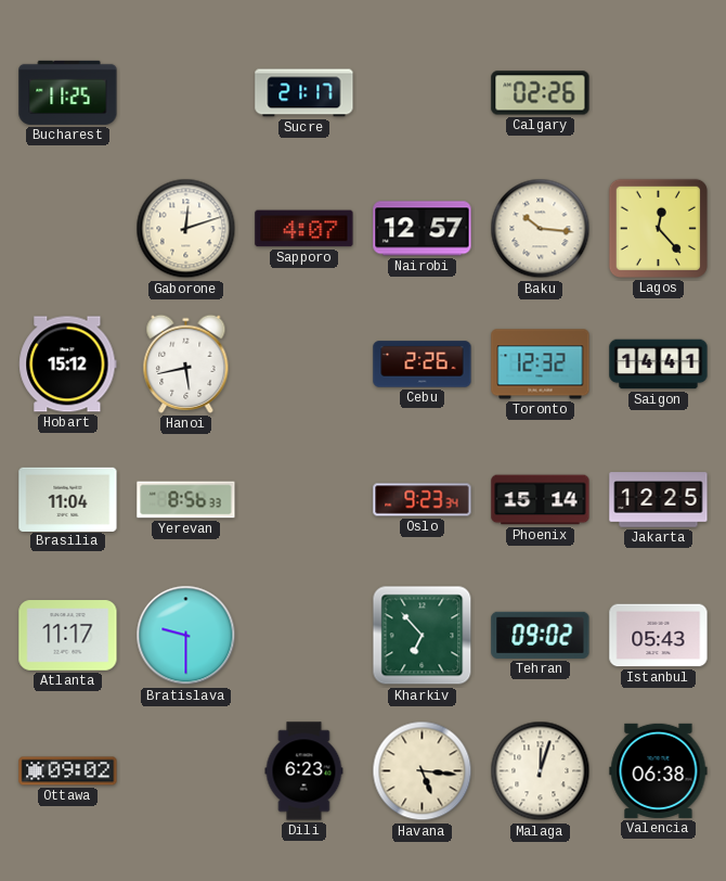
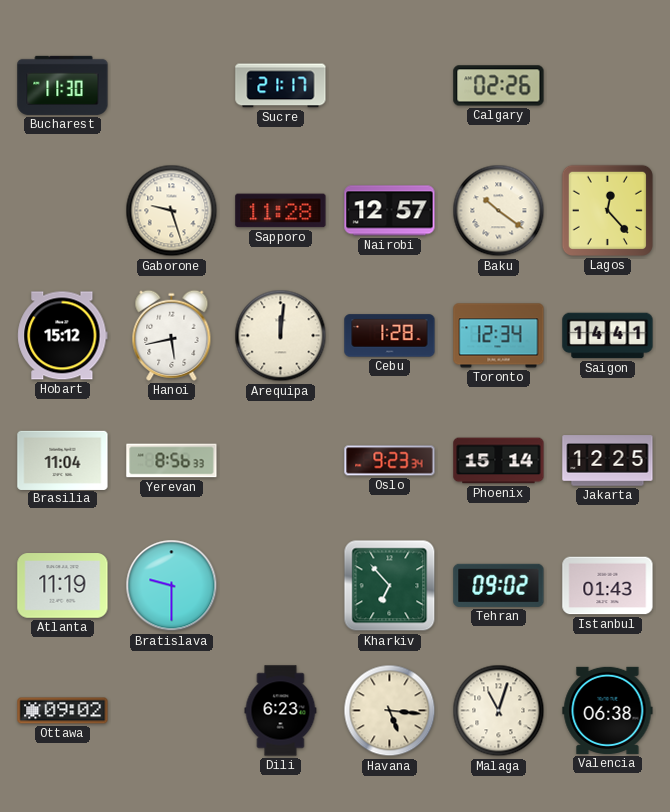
Bucharest: 11:25 -> 11:30
Gaborone: 12:12 -> 9:27
Sapporo: 4:07 -> 11:28
Baku: 10:16 -> 10:21
Arequipa: none -> 12:01
Cebu: 2:26 -> 1:28
Toronto: 12:32 -> 12:34
Atlanta: 11:17 -> 11:19
Istanbul: 05:43 -> 01:43
Malaga: 12:03 -> 11:03
